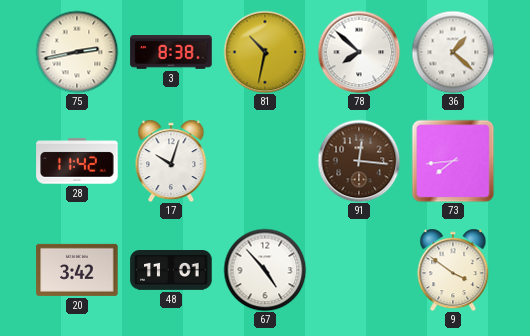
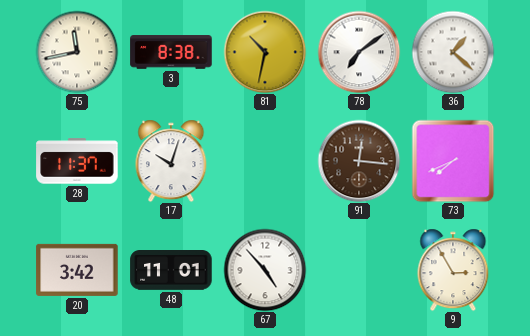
75: 2:43 -> 11:43
78: 7:52 -> 7:09
28: 11:42 -> 11:37
73: 7:44 -> 7:41
9: 3:51 -> 2:55
